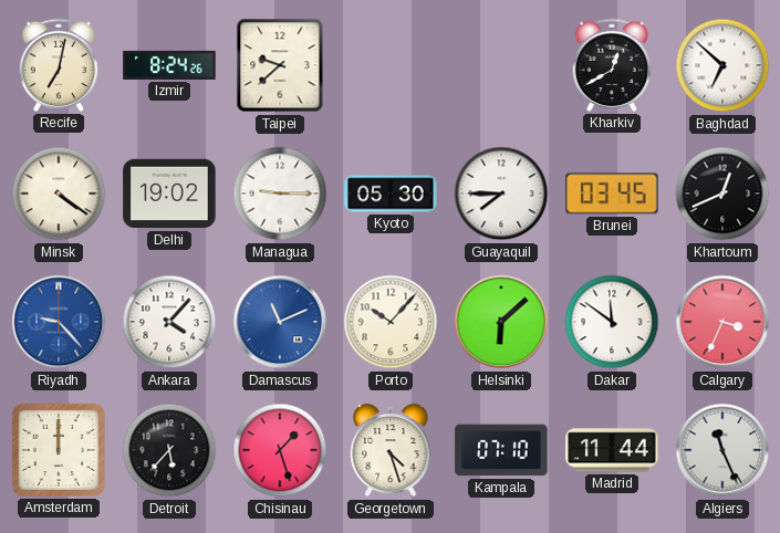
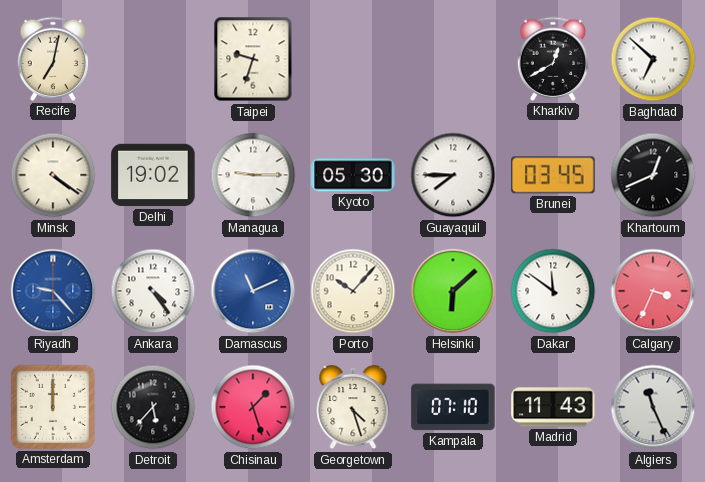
Izmir: 8:24 -> none
Taipei: 9:38 -> 9:33
Ankara: 4:07 -> 4:24
Madrid: 11:44 -> 11:43
